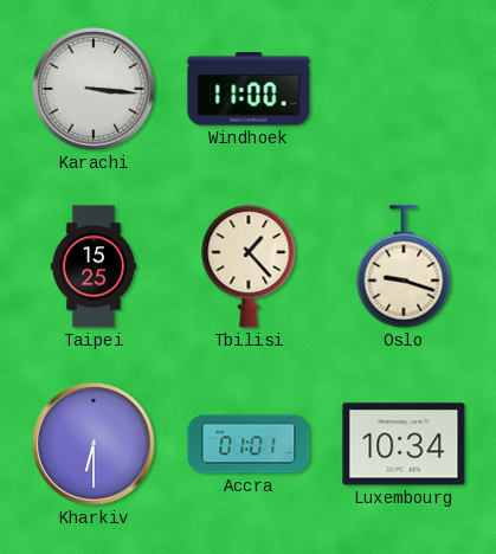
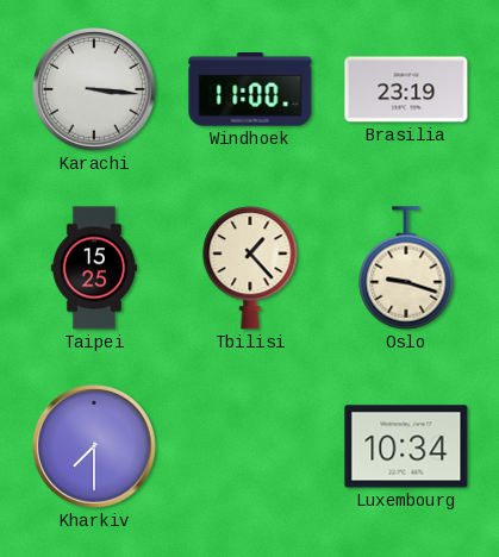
Brasilia: none -> 23:19
Kharkiv: 6:30 -> 7:30
Accra: 01:01 -> none
